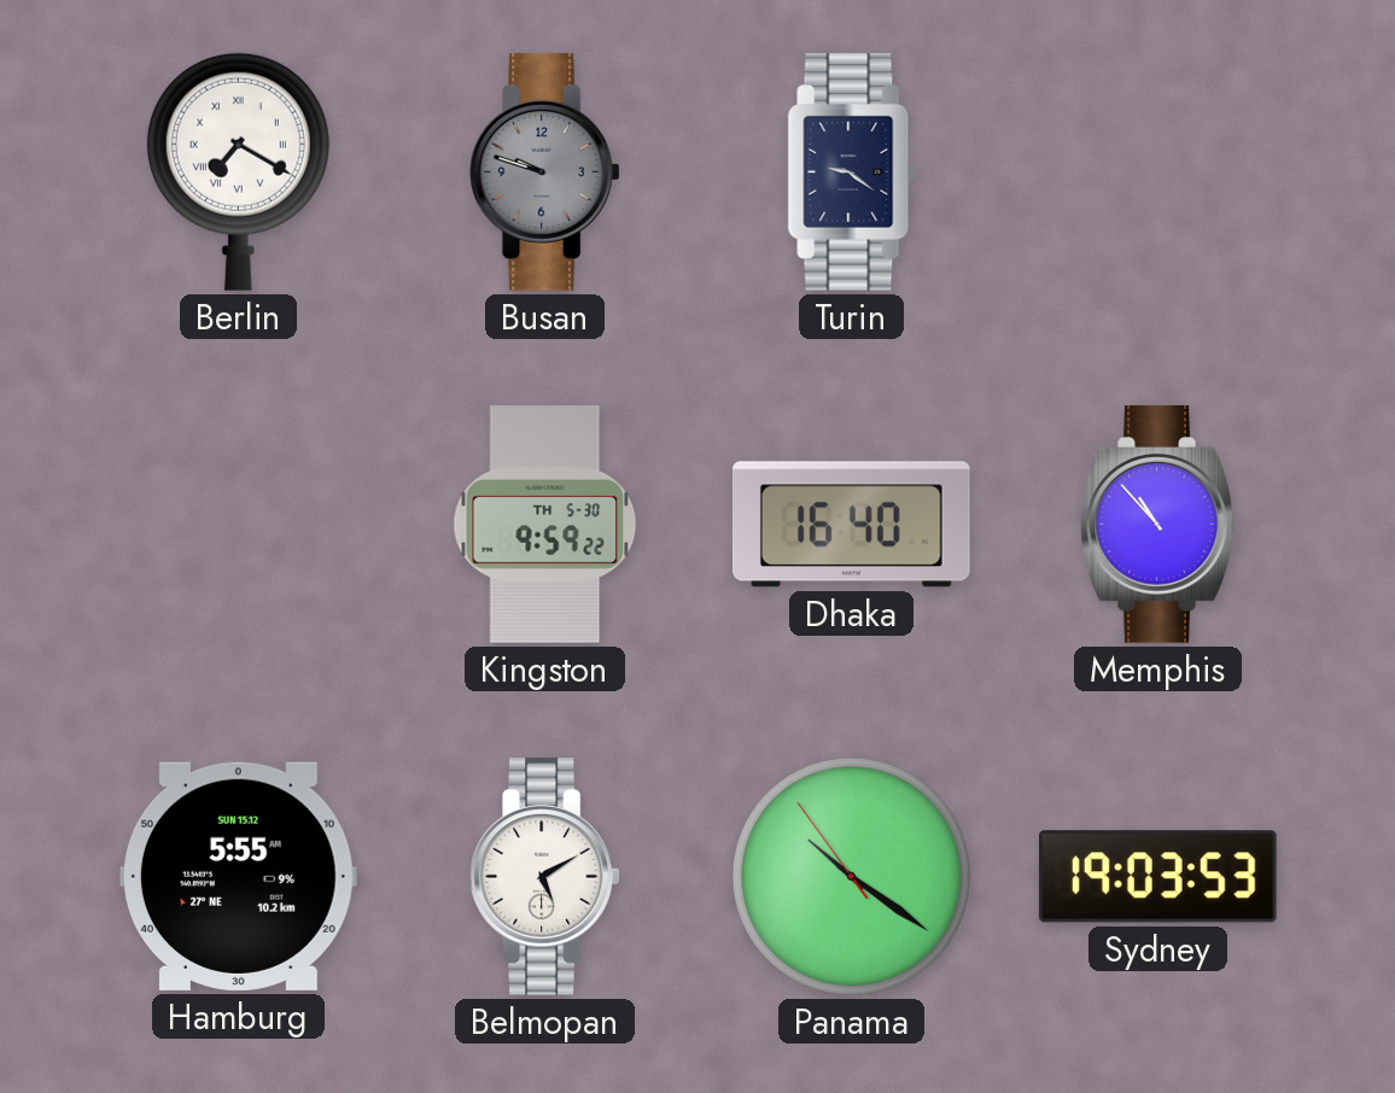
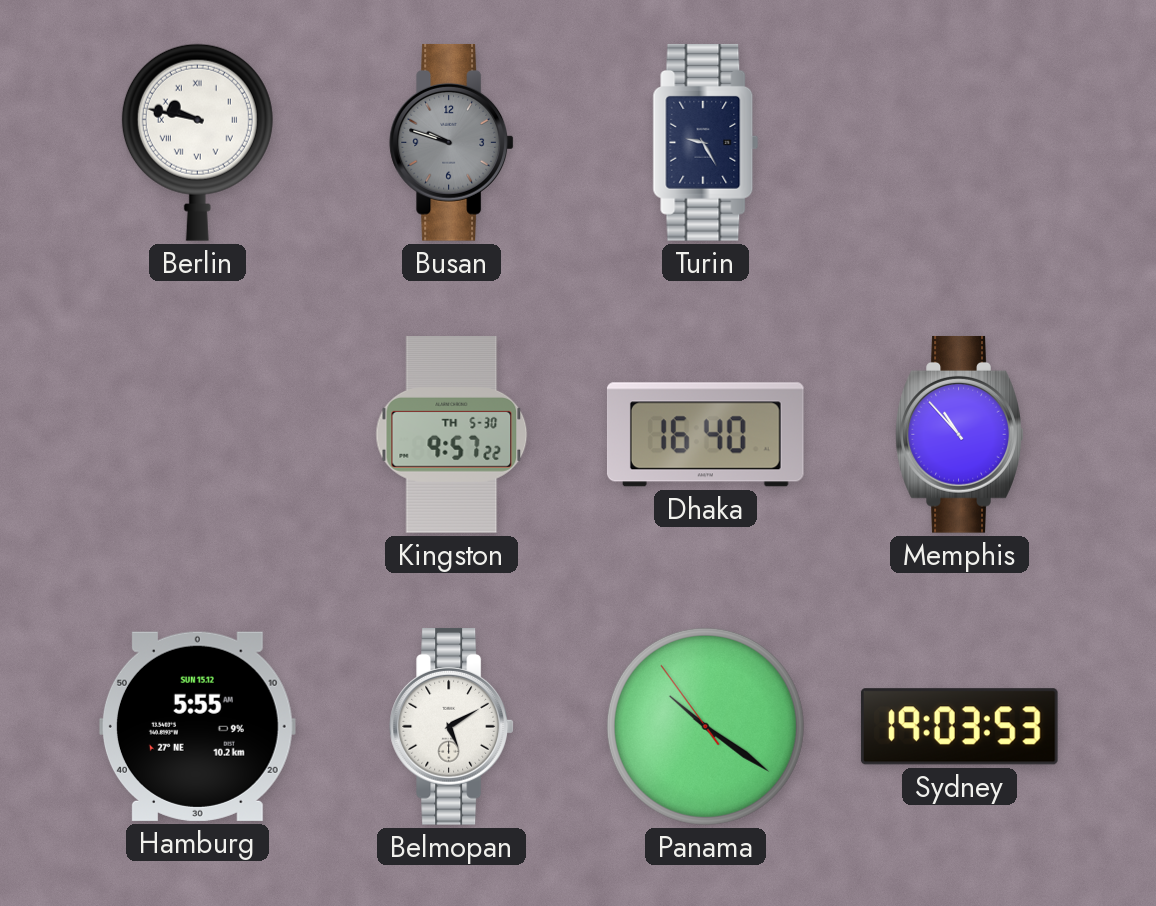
Berlin: 7:20 -> 9:47
Turin: 9:21 -> 9:25
Kingston: 9:59 -> 9:57
